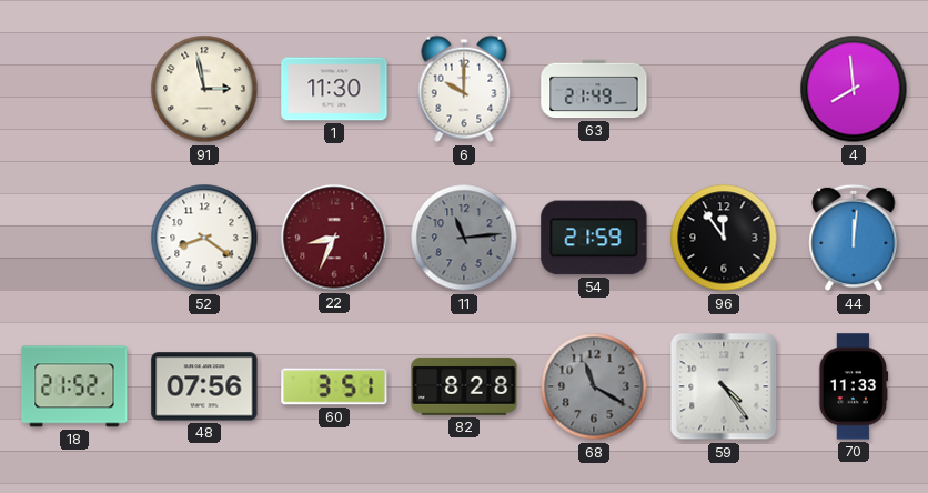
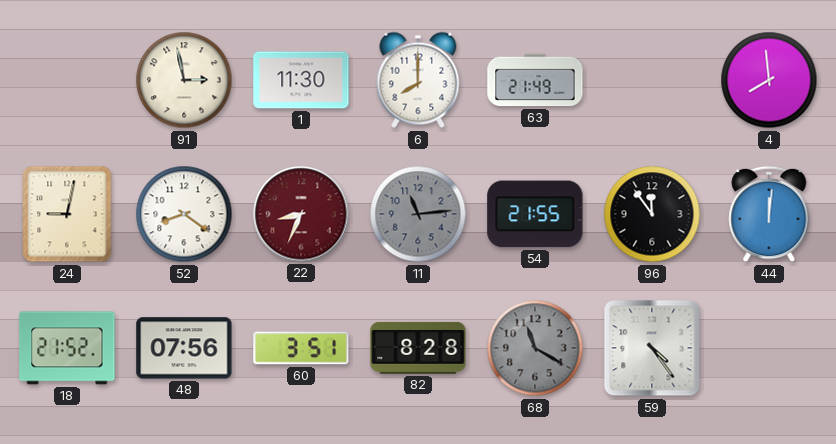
6: 10:00 -> 8:00
24: none -> 9:02
54: 21:59 -> 21:55
70: 11:33 -> none
